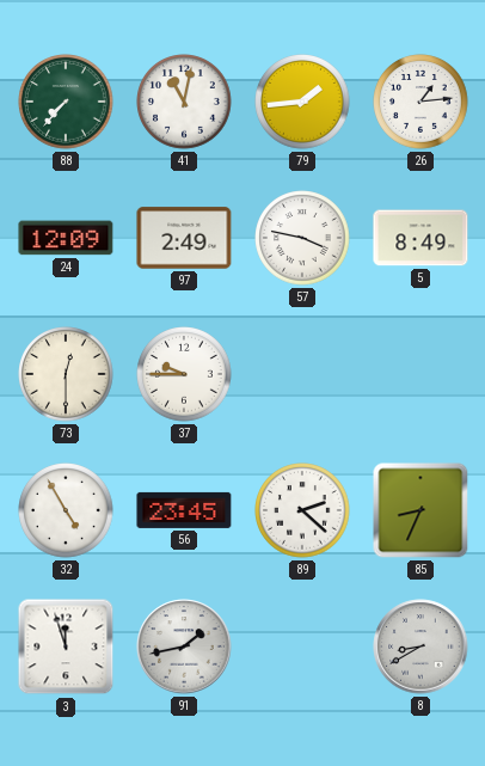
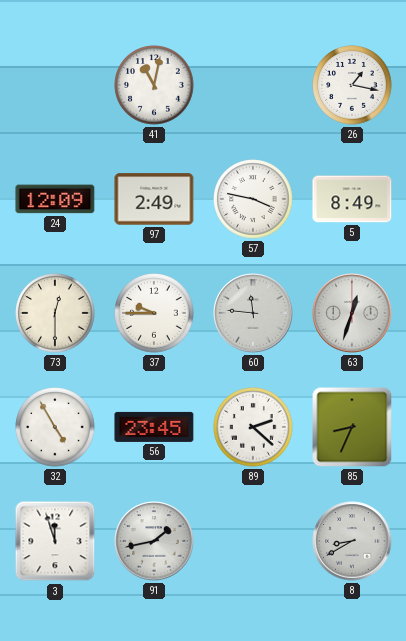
88: 7:37 -> none
79: 1:44 -> none
26: 1:14 -> 1:17
60: none -> 11:46
63: none -> 12:33
